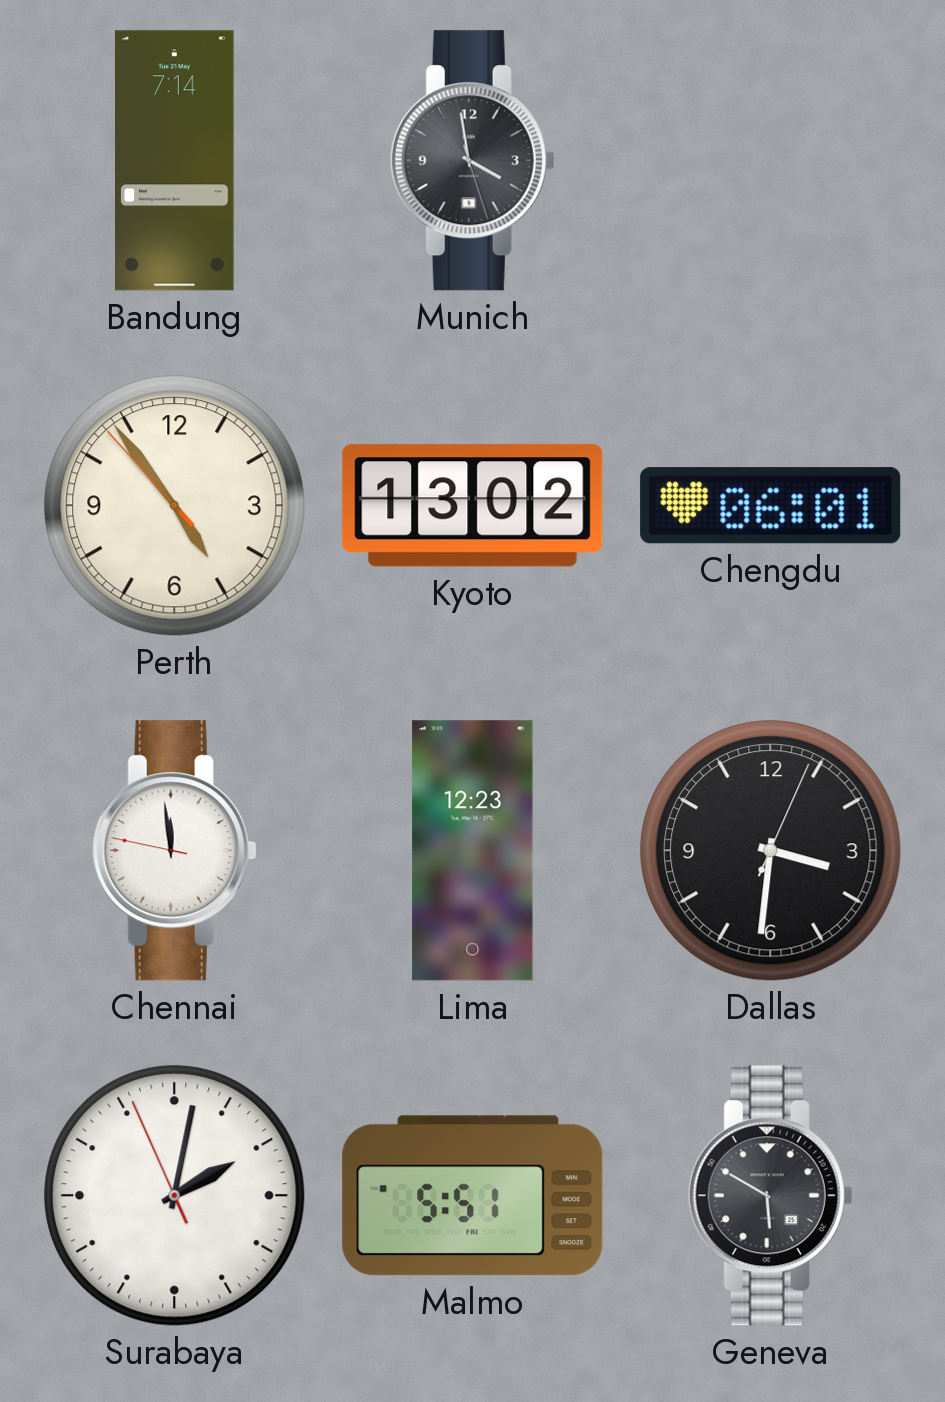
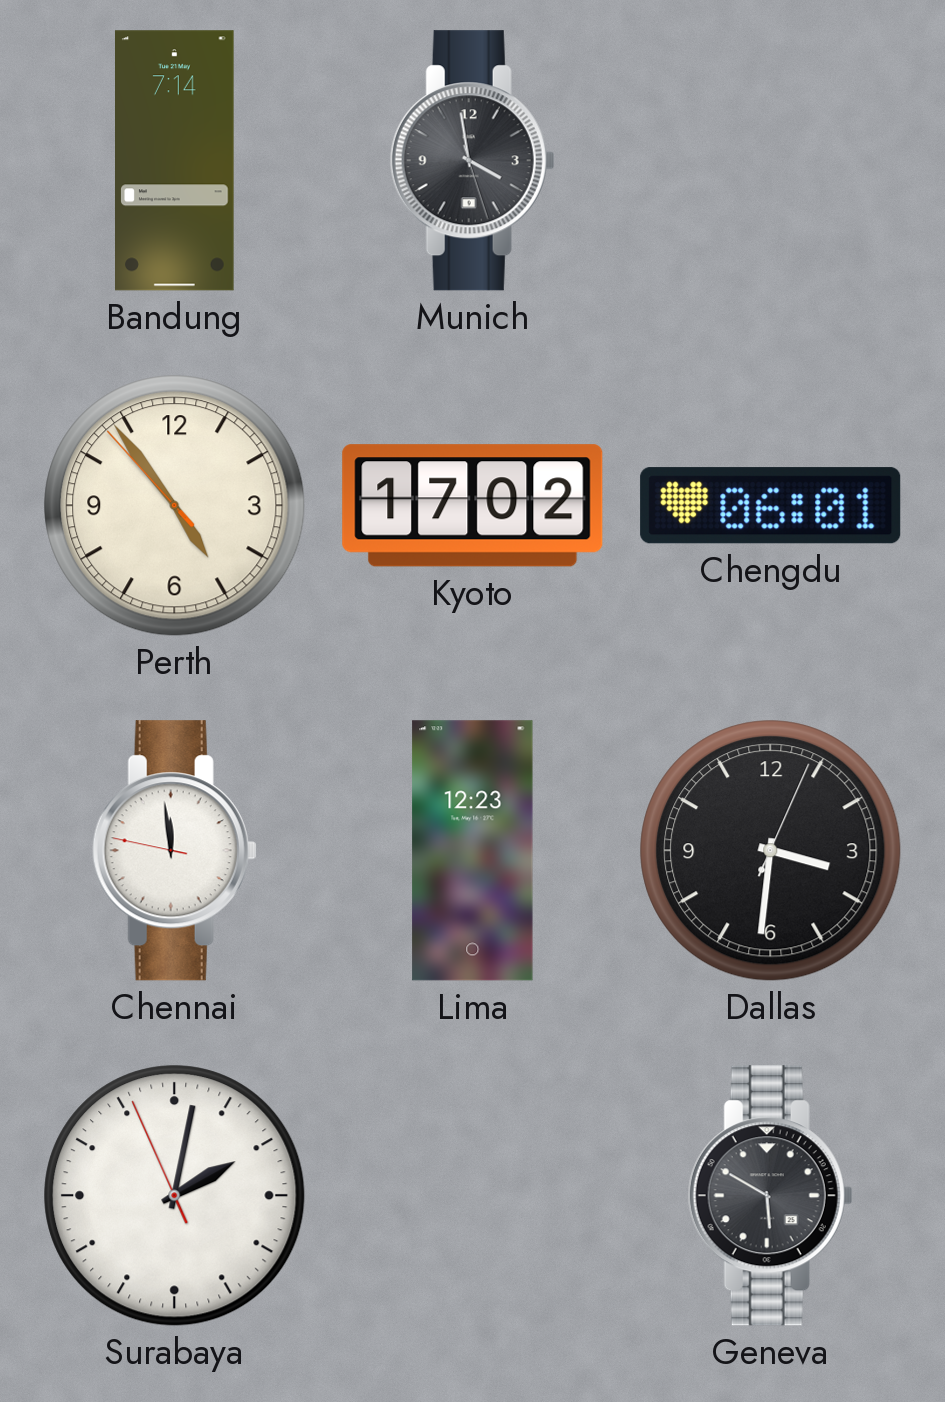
Kyoto: 13:02 -> 17:02
Malmo: 5:51 -> none
